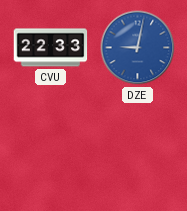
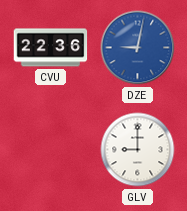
CVU: 22:33 -> 22:36
GLV: none -> 9:00
